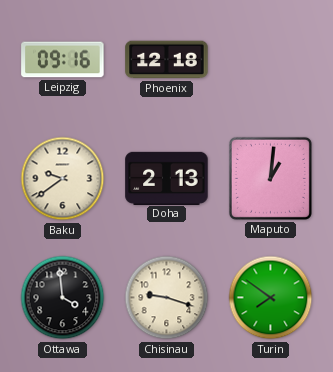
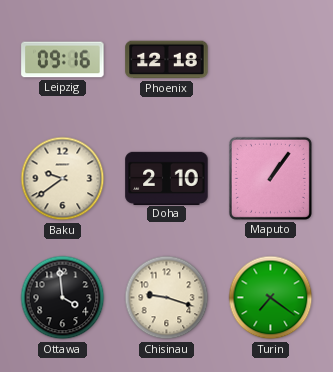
Doha: 2:13 -> 2:10
Maputo: 1:01 -> 1:06
Turin: 7:51 -> 7:21
